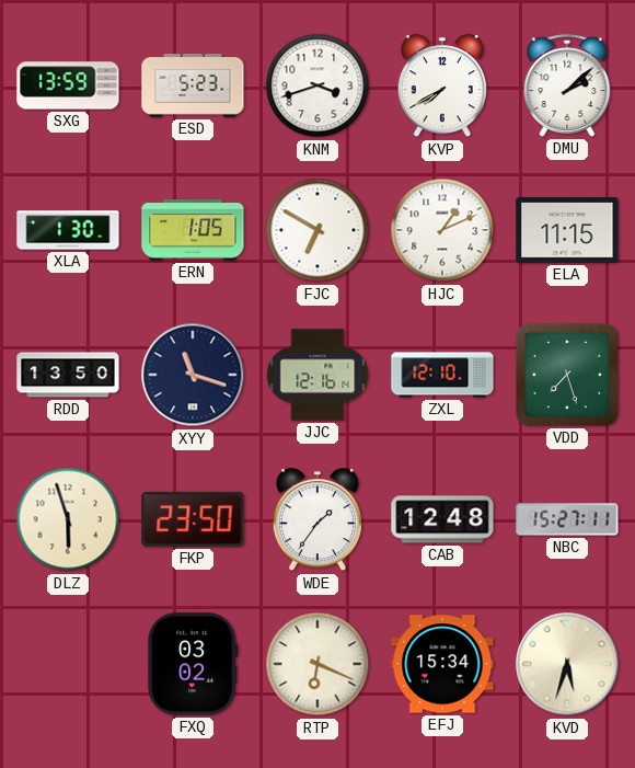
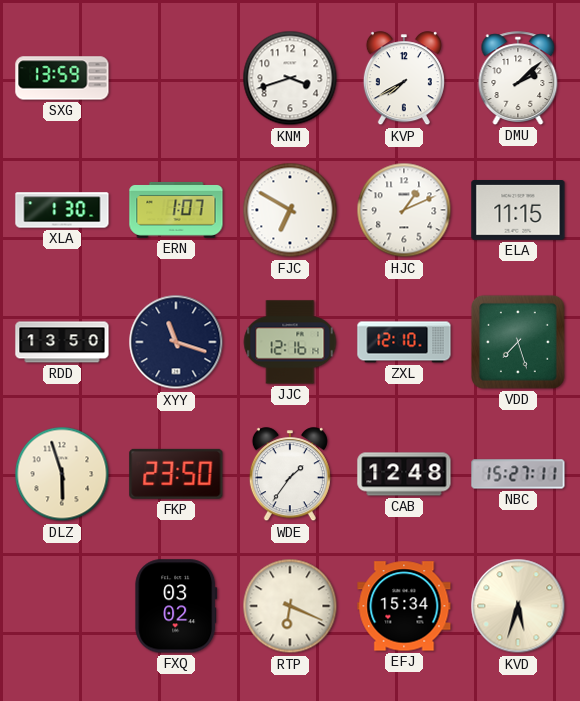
ESD: 5:23 -> none
ERN: 1:05 -> 1:07
